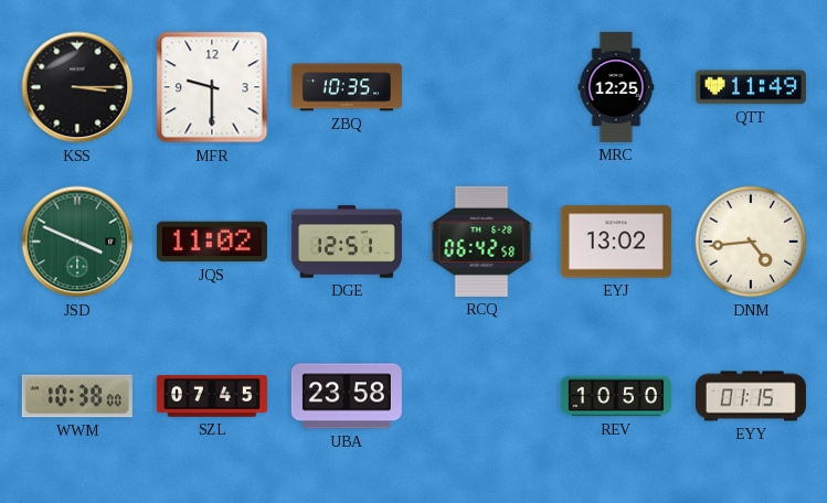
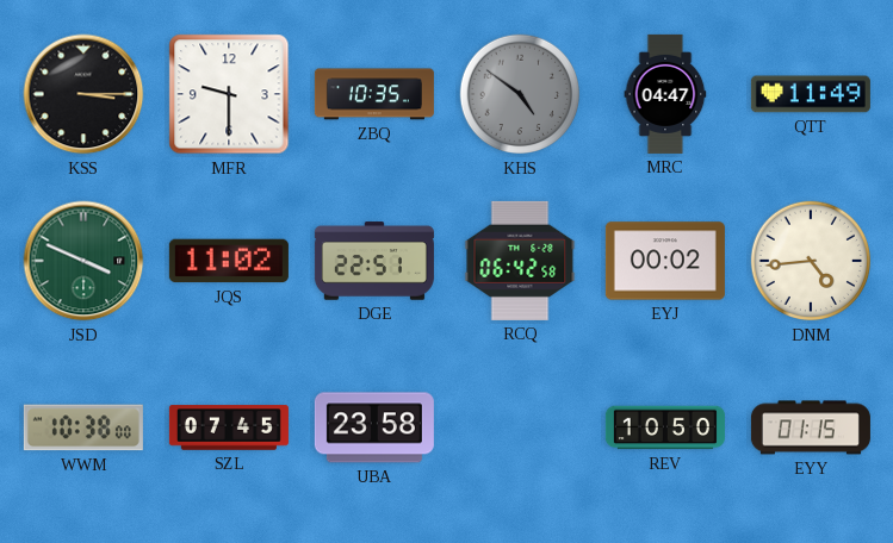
KHS: none -> 4:51
MRC: 12:25 -> 04:47
DGE: 12:51 -> 22:51
EYJ: 13:02 -> 00:02
